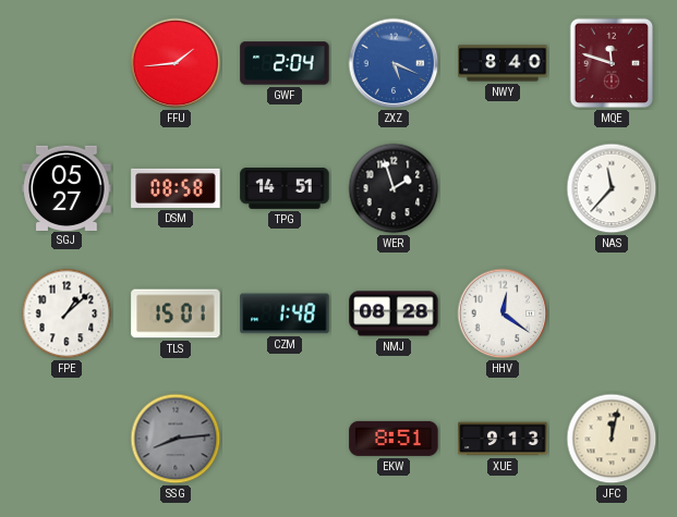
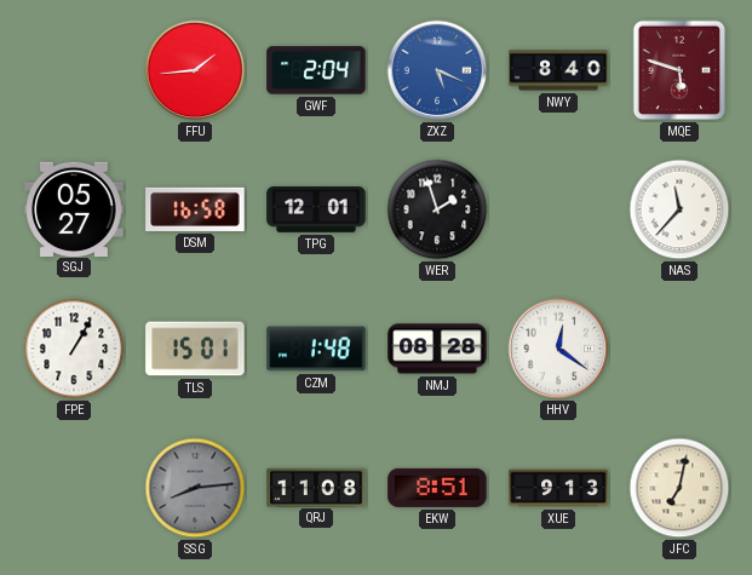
MQE: 11:48 -> 5:48
DSM: 08:58 -> 16:58
TPG: 14:51 -> 12:01
FPE: 1:08 -> 1:05
QRJ: none -> 11:08
JFC: 12:02 -> 7:02
